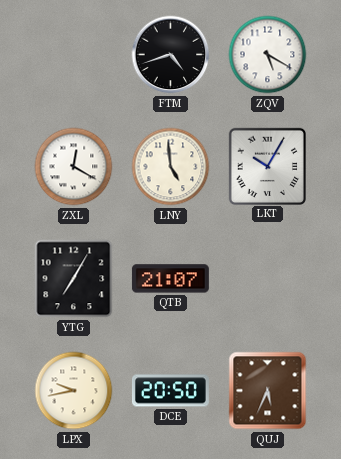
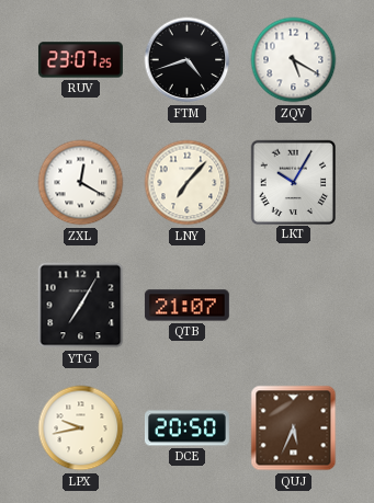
RUV: none -> 23:07
LNY: 4:59 -> 7:07
